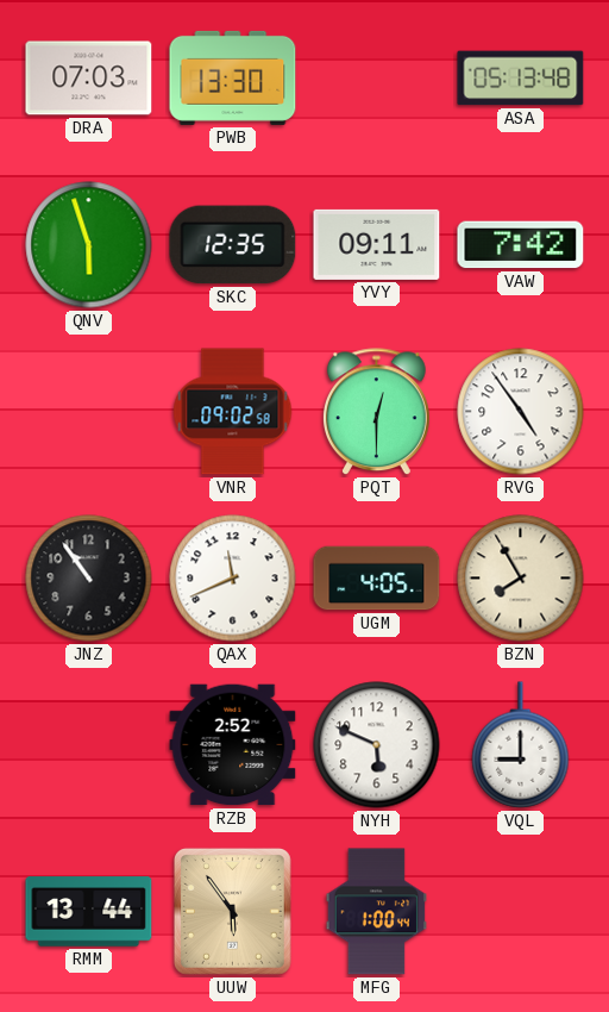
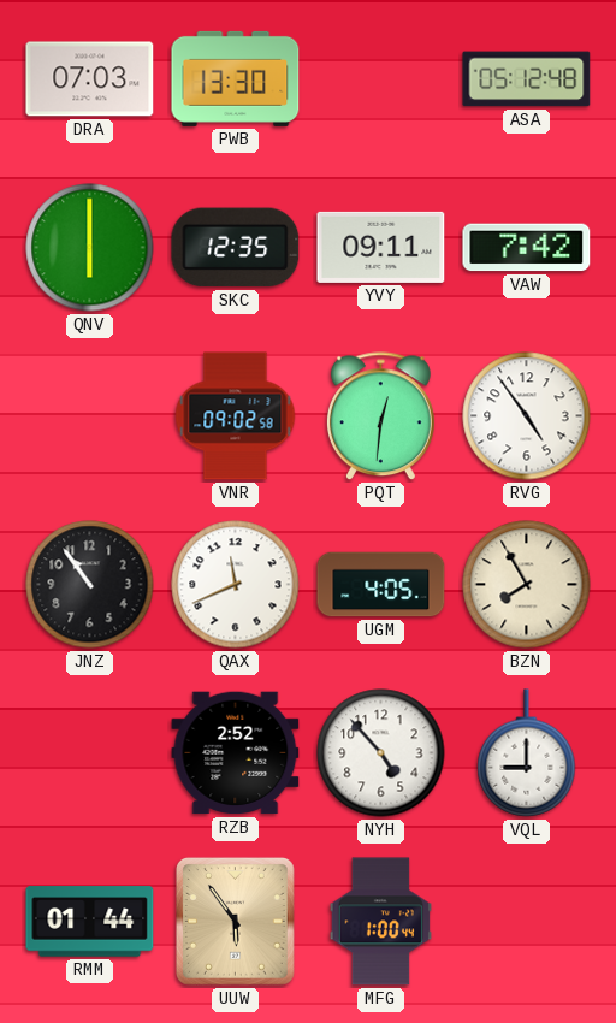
ASA: 05:13 -> 05:12
QNV: 5:57 -> 6:00
PQT: 12:30 -> 12:31
NYH: 5:49 -> 4:53
RMM: 13:44 -> 01:44
